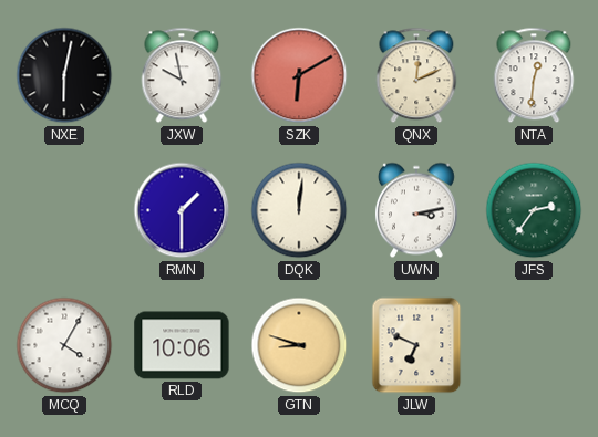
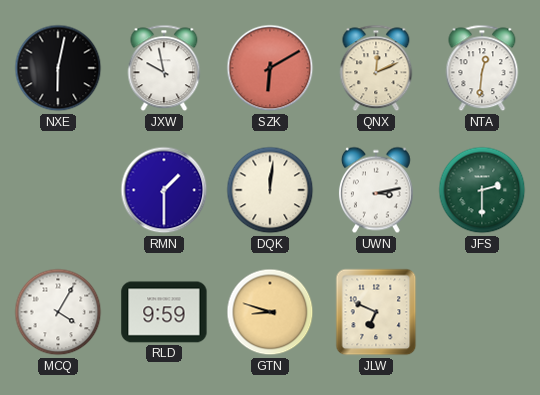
JFS: 2:36 -> 2:30
RLD: 10:06 -> 9:59
